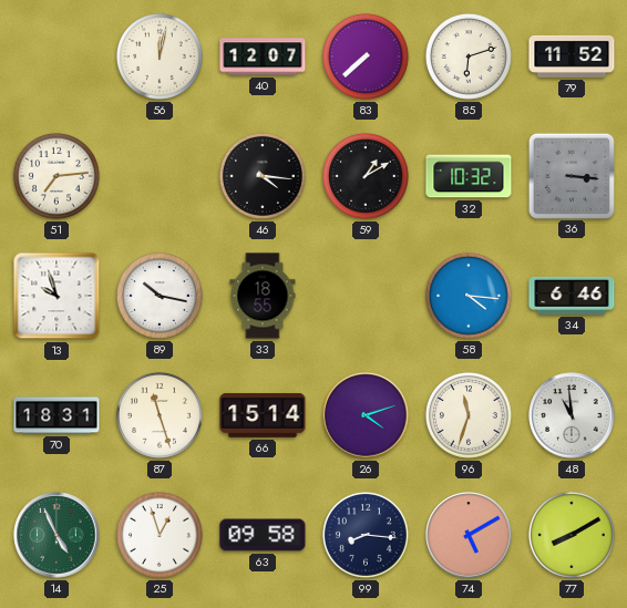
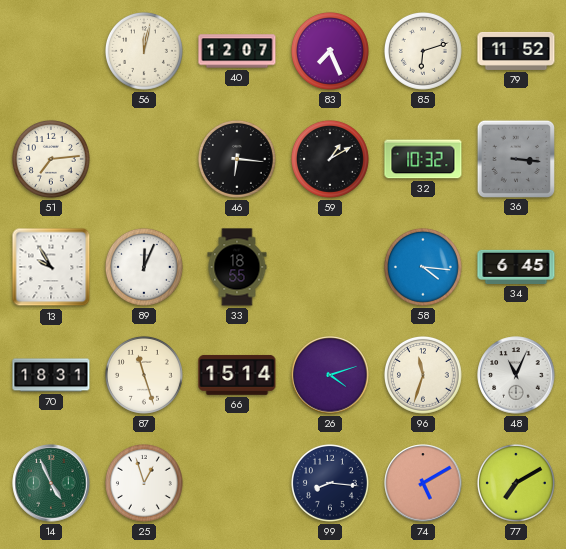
83: 7:38 -> 7:26
46: 4:16 -> 6:16
13: 9:57 -> 9:55
89: 10:17 -> 12:04
34: 6:46 -> 6:45
48: 10:59 -> 11:04
63: 09:58 -> none
77: 8:10 -> 7:10
